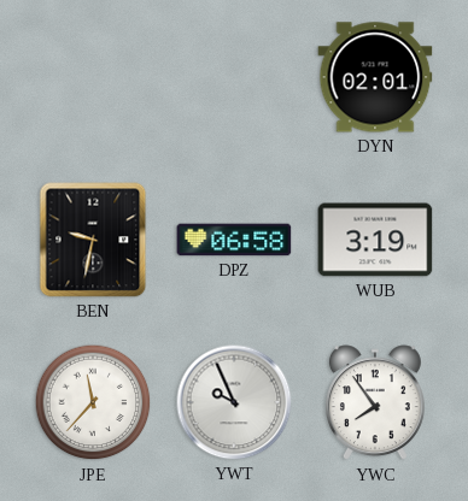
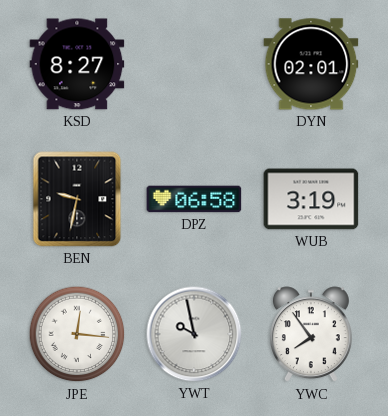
KSD: none -> 8:27
JPE: 11:37 -> 12:16
YWT: 9:56 -> 9:58
